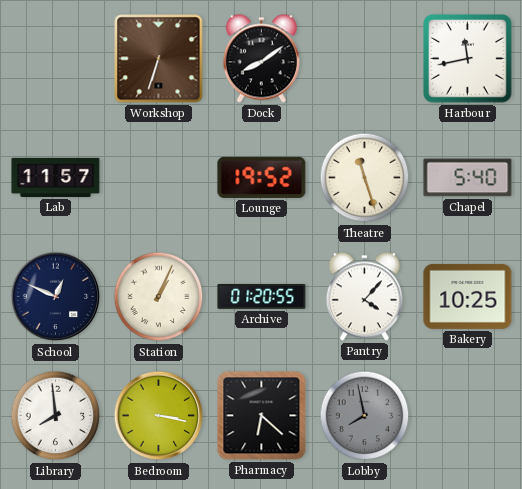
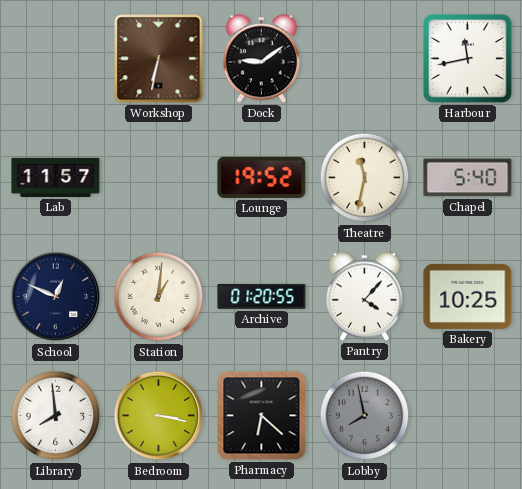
Workshop: 6:33 -> 6:32
Dock: 8:09 -> 9:09
Theatre: 11:27 -> 11:32
Station: 1:04 -> 1:01
